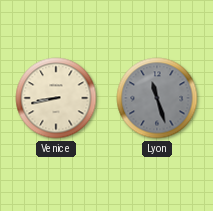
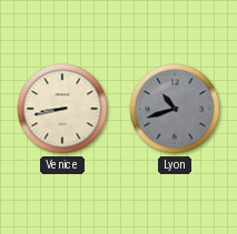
Lyon: 11:27 -> 10:42
